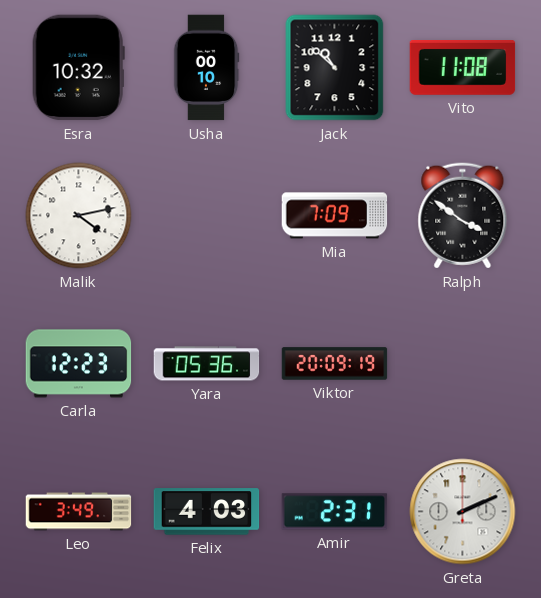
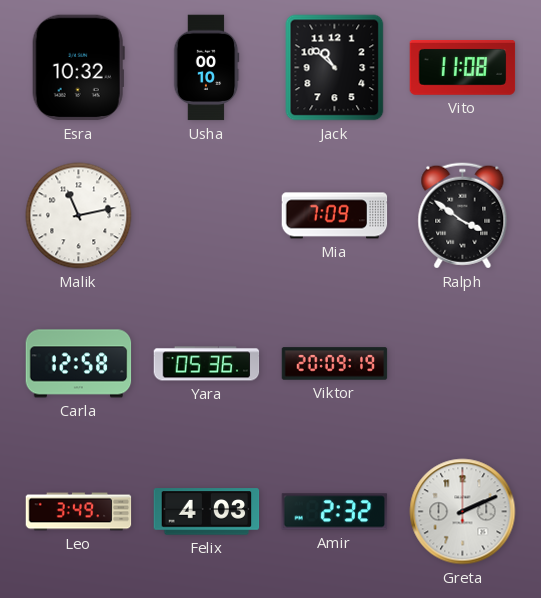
Malik: 4:13 -> 11:13
Carla: 12:23 -> 12:58
Amir: 2:31 -> 2:32
